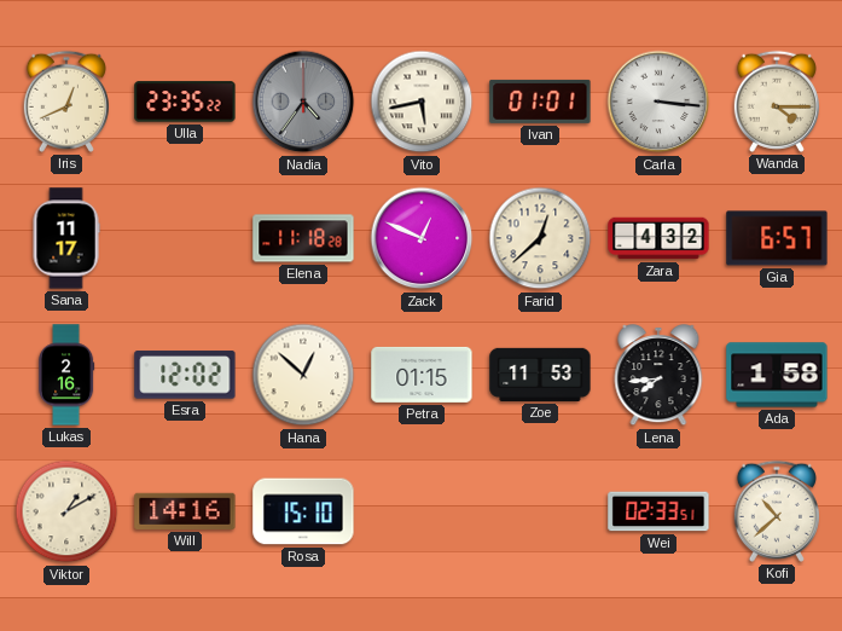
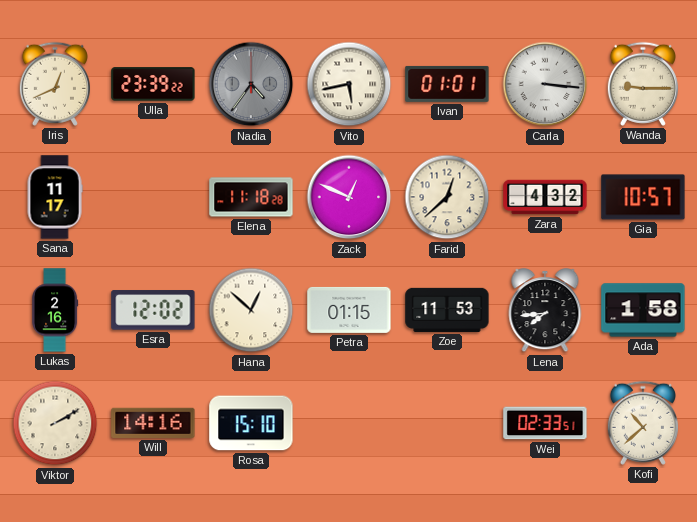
Ulla: 23:35 -> 23:39
Wanda: 4:15 -> 9:15
Gia: 6:57 -> 10:57
Viktor: 1:10 -> 2:10
